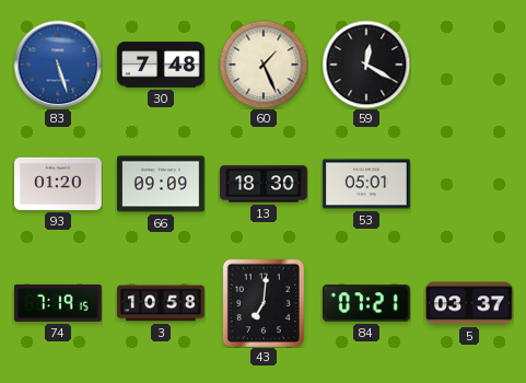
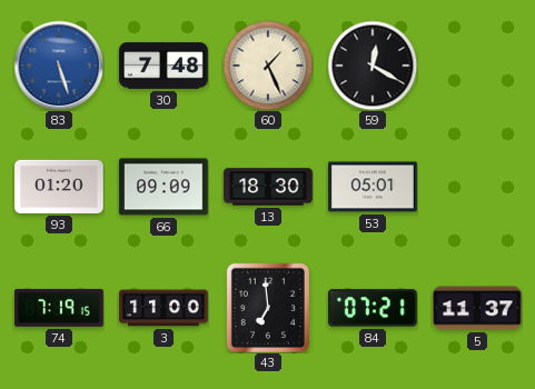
3: 10:58 -> 11:00
43: 7:01 -> 6:59
5: 03:37 -> 11:37
